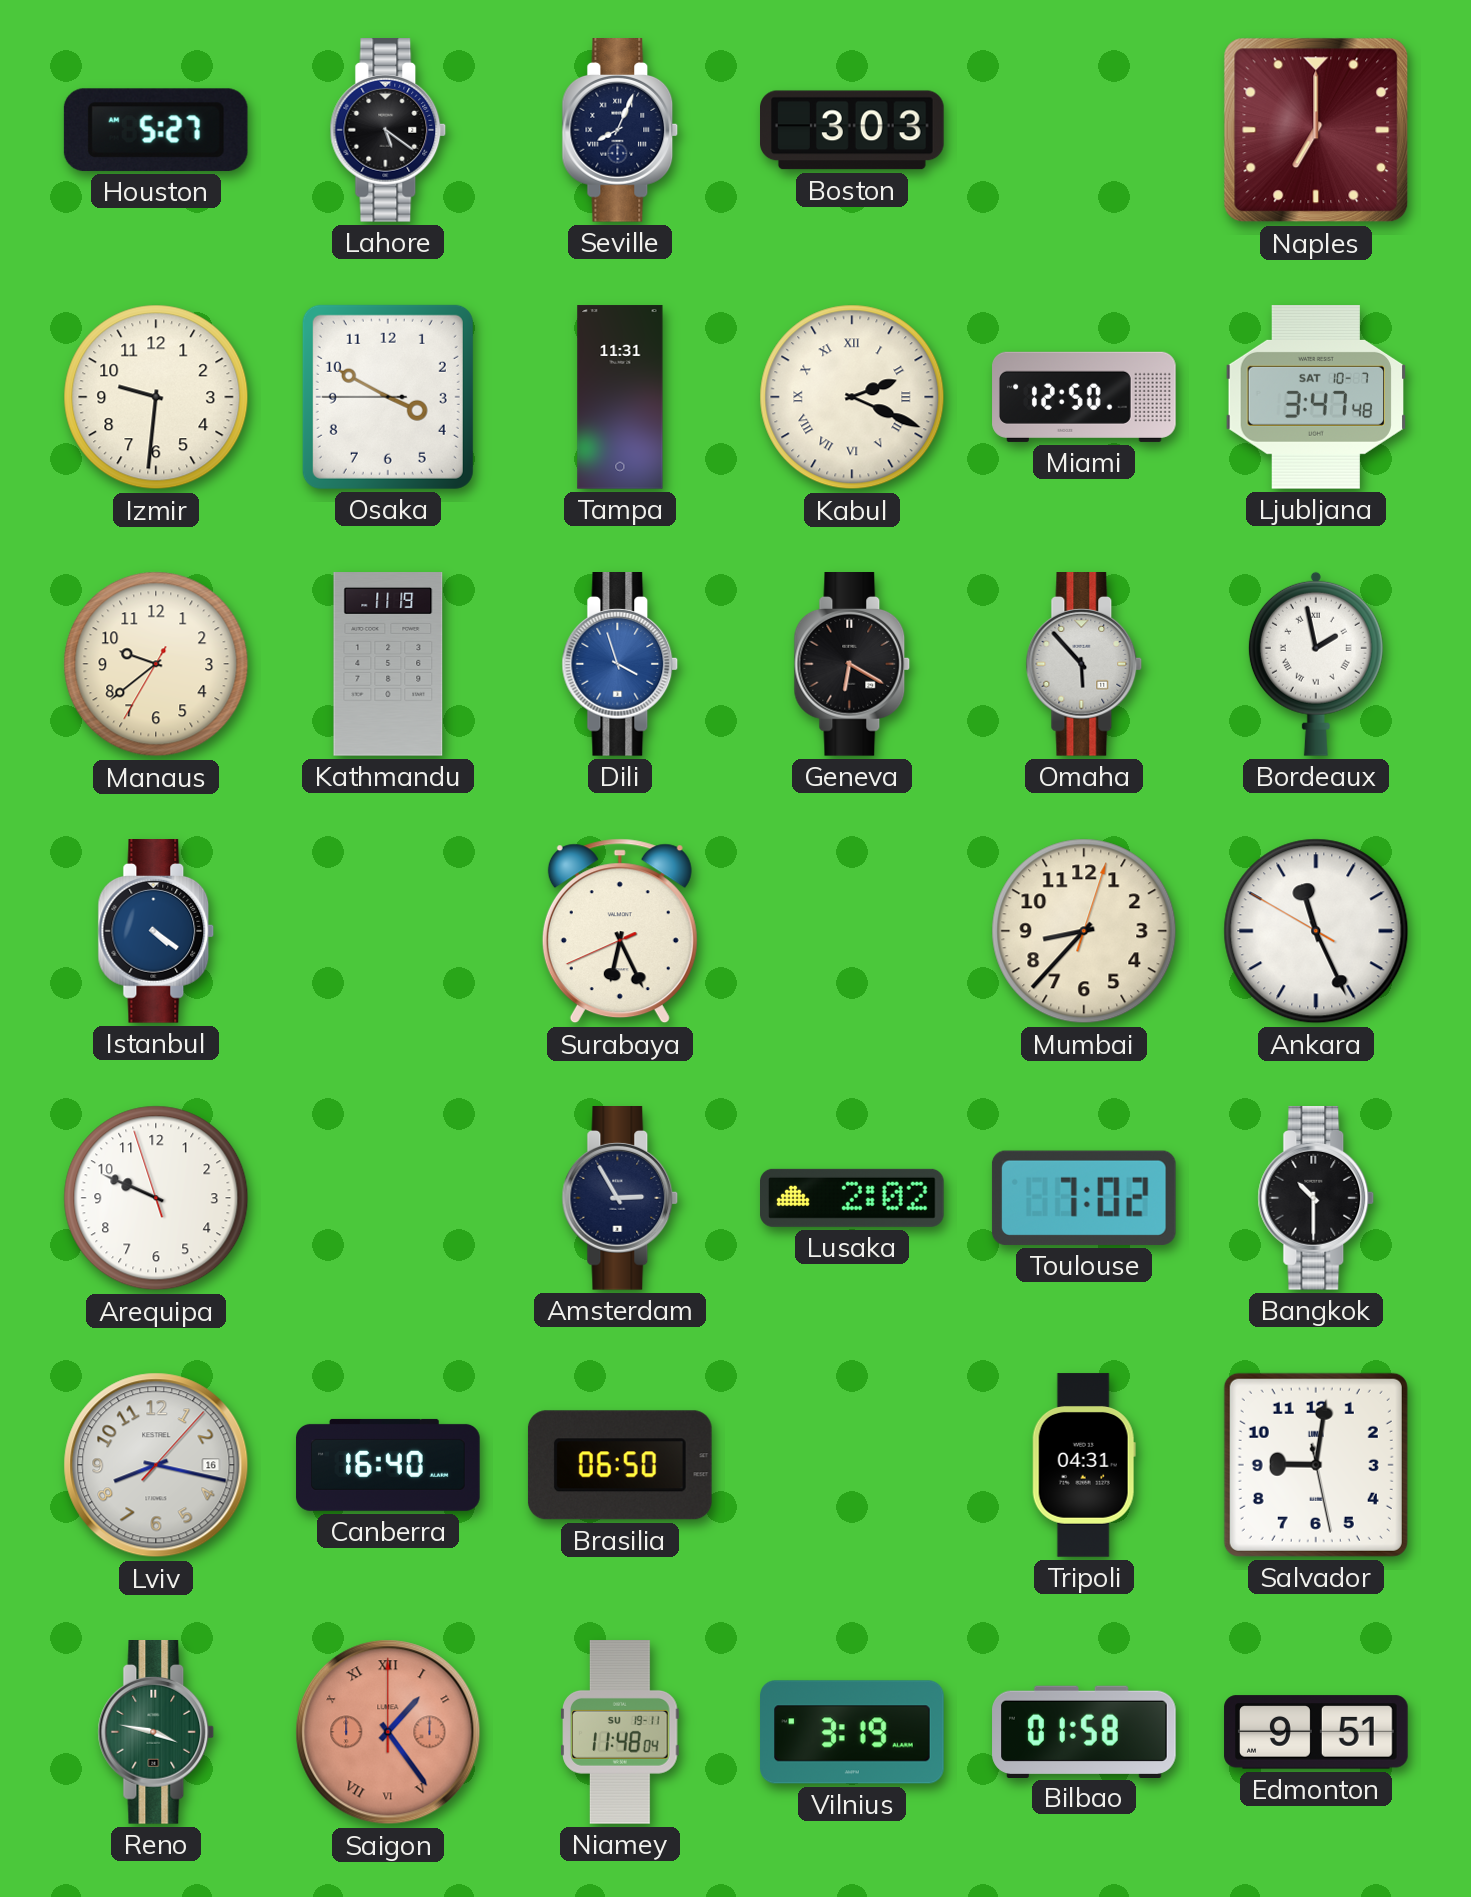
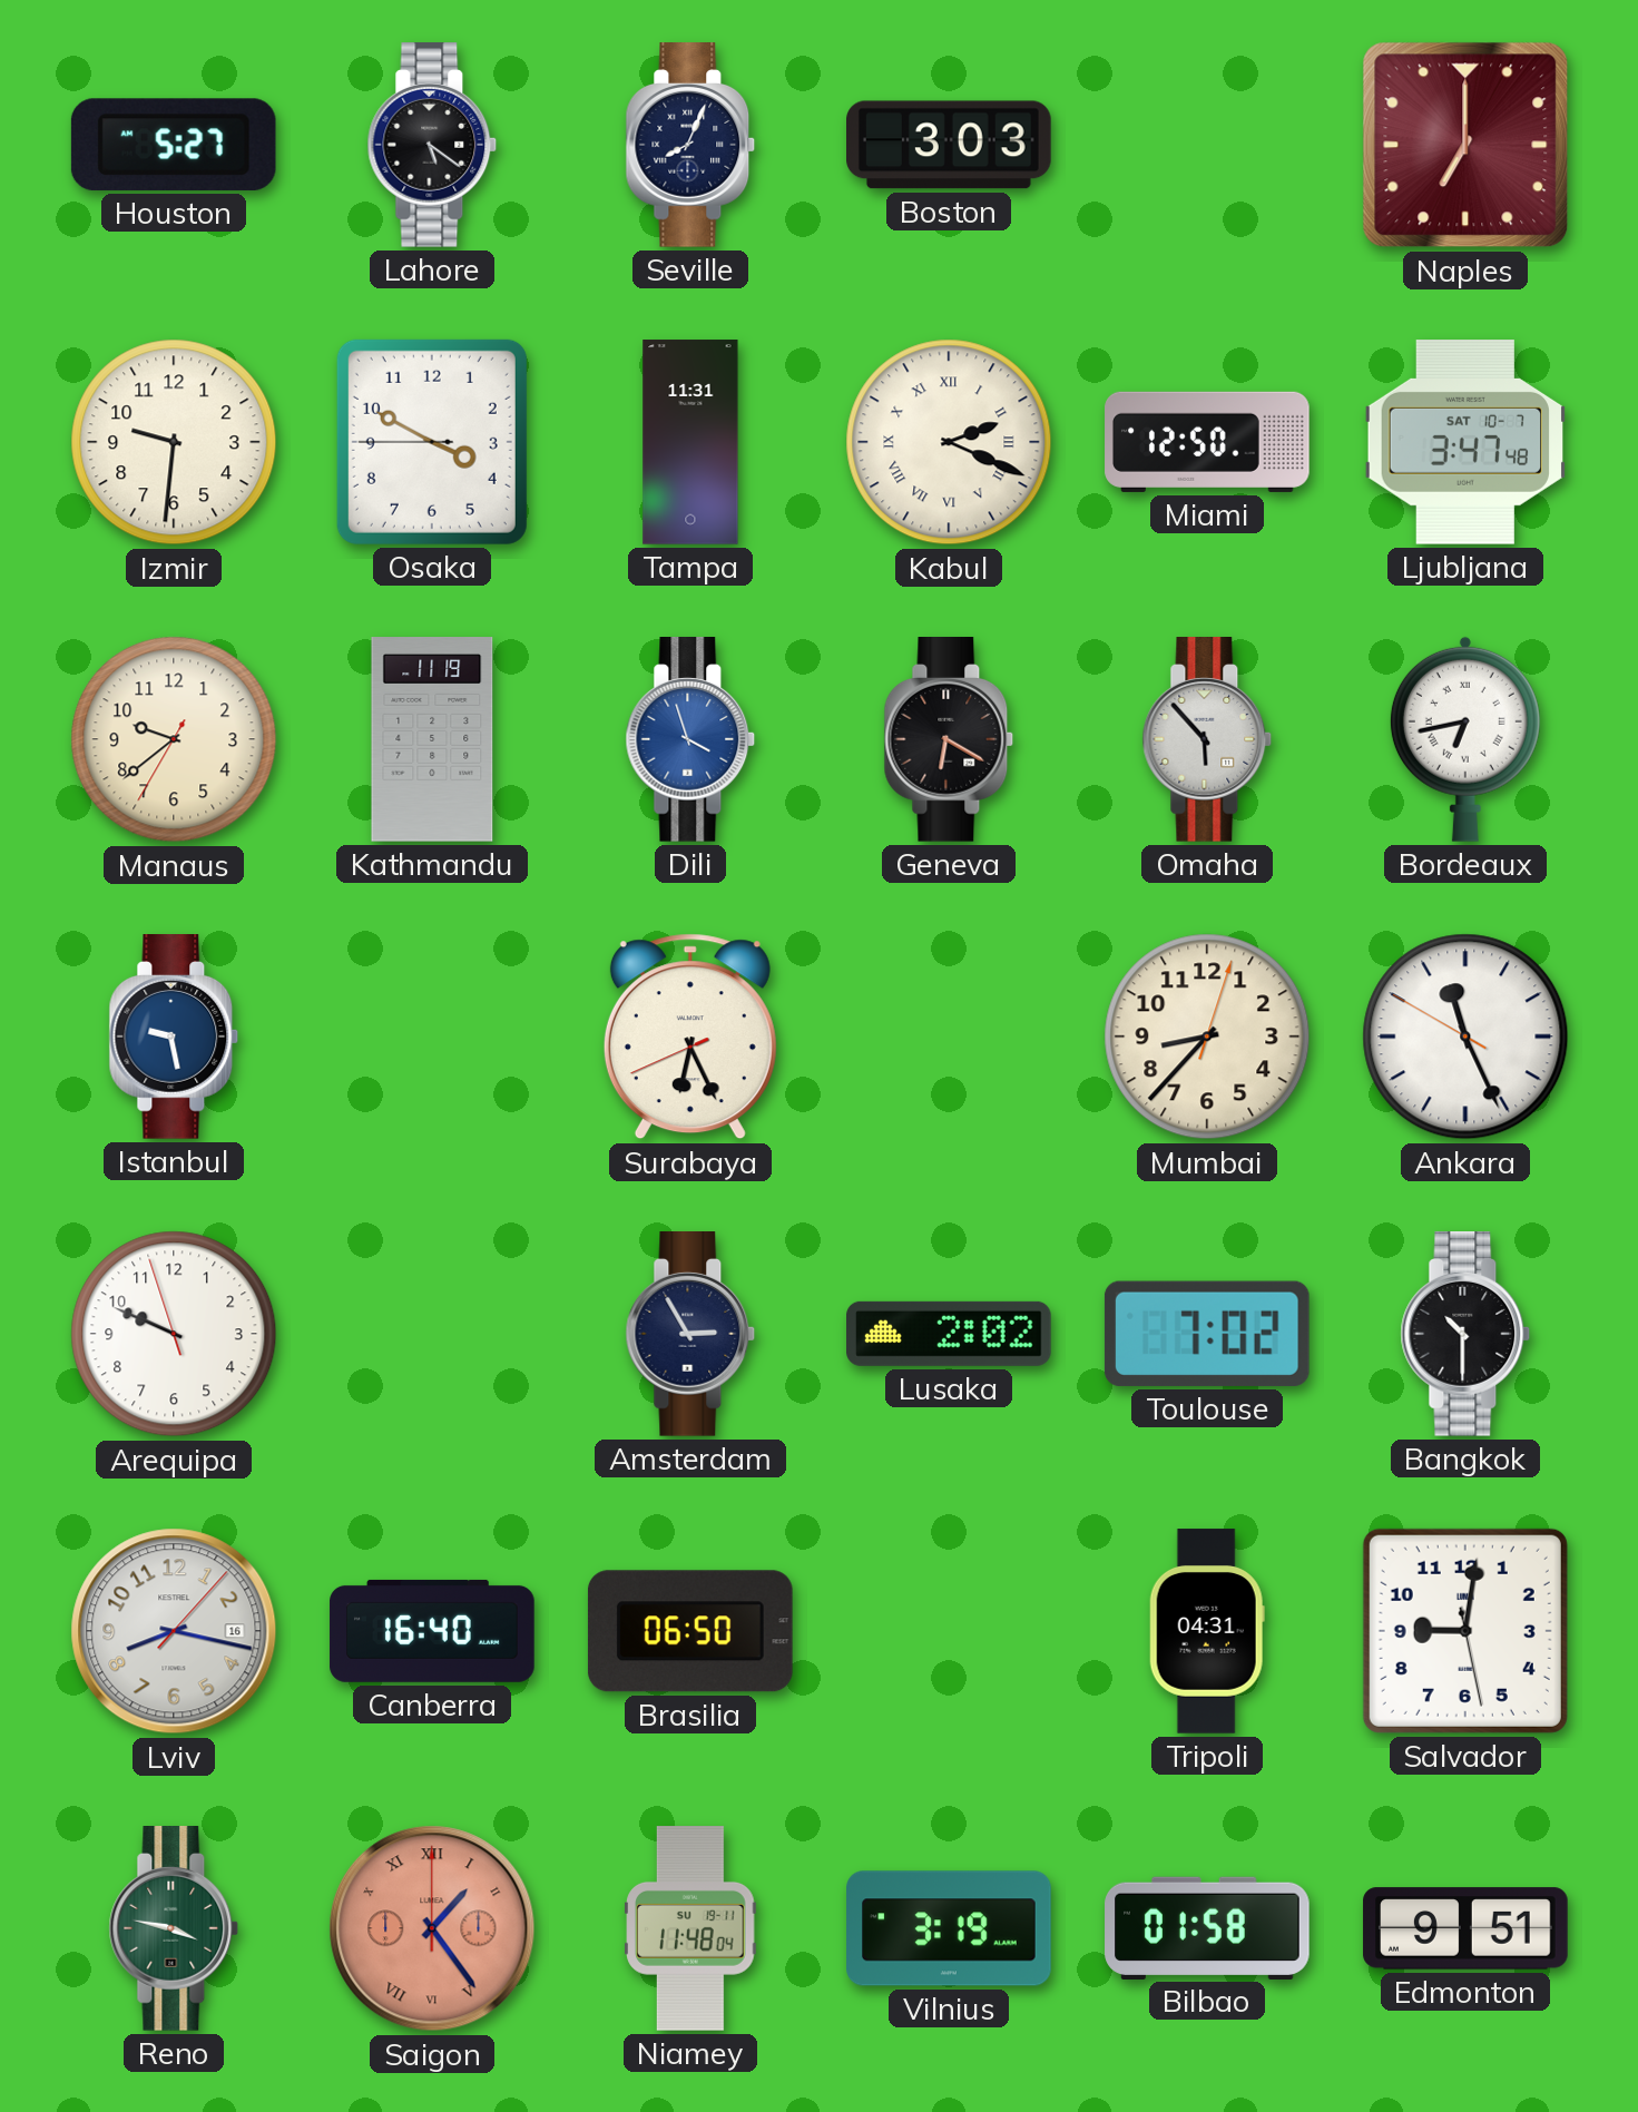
Bordeaux: 1:58 -> 6:43
Istanbul: 4:21 -> 9:28
